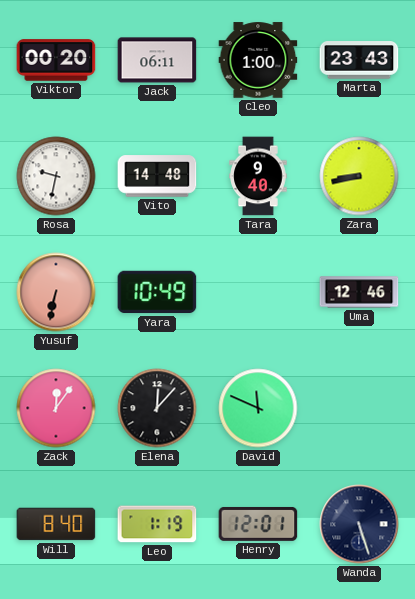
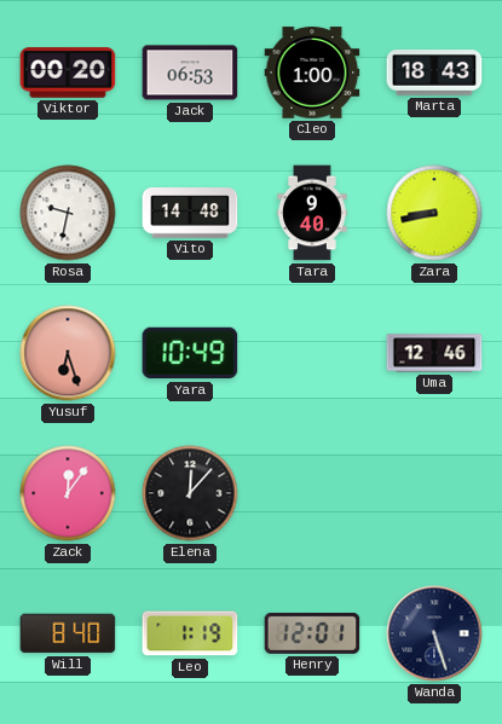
Jack: 06:11 -> 06:53
Marta: 23:43 -> 18:43
Yusuf: 6:32 -> 6:27
David: 11:49 -> none
